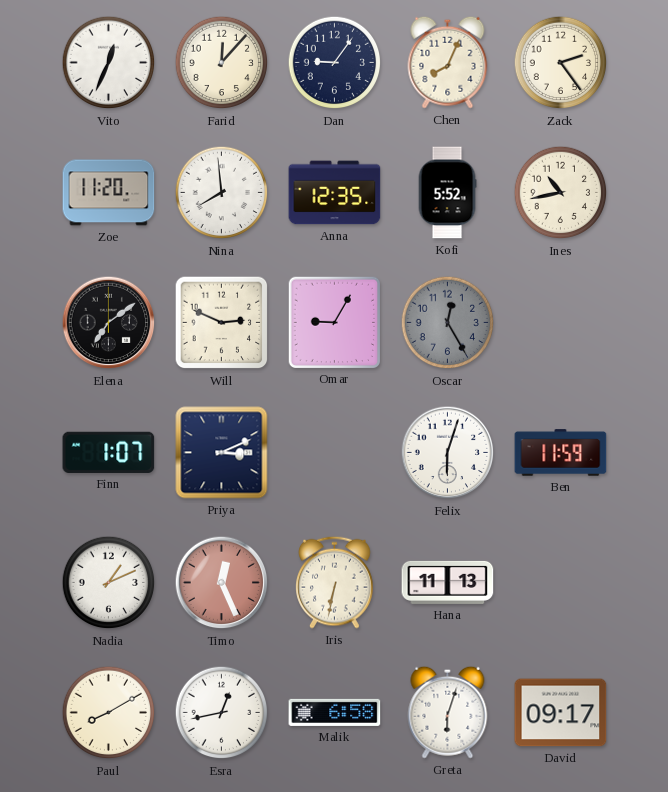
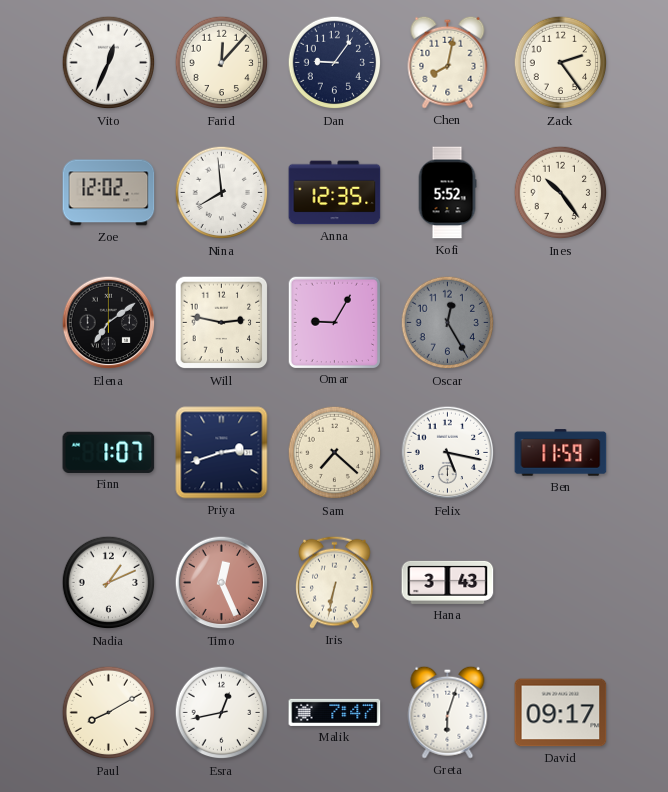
Chen: 8:04 -> 8:02
Zoe: 11:20 -> 12:02
Ines: 10:43 -> 10:24
Will: 2:49 -> 2:47
Priya: 3:11 -> 2:42
Sam: none -> 7:22
Felix: 6:03 -> 5:17
Hana: 11:13 -> 3:43
Malik: 6:58 -> 7:47
